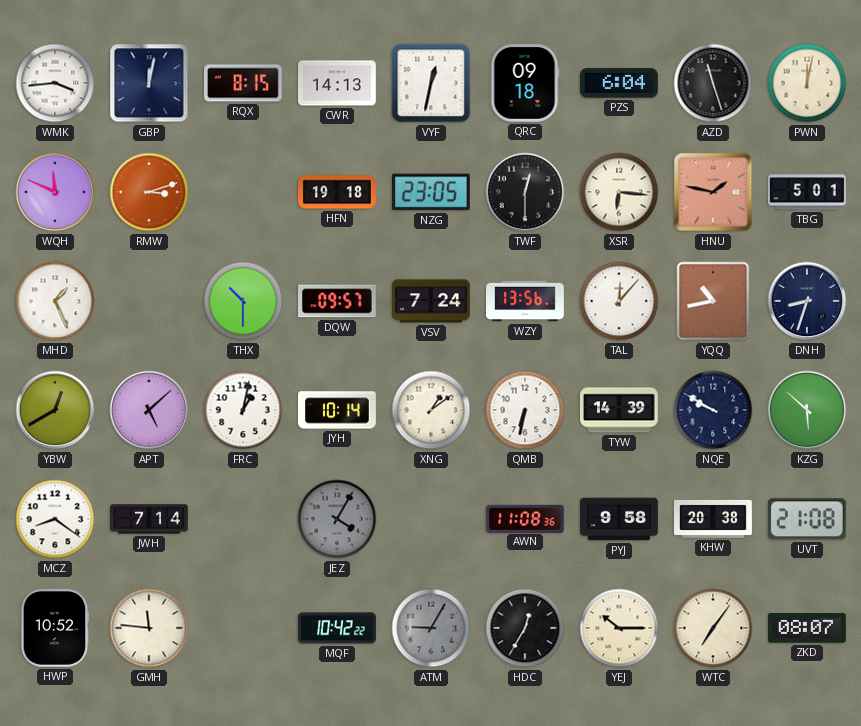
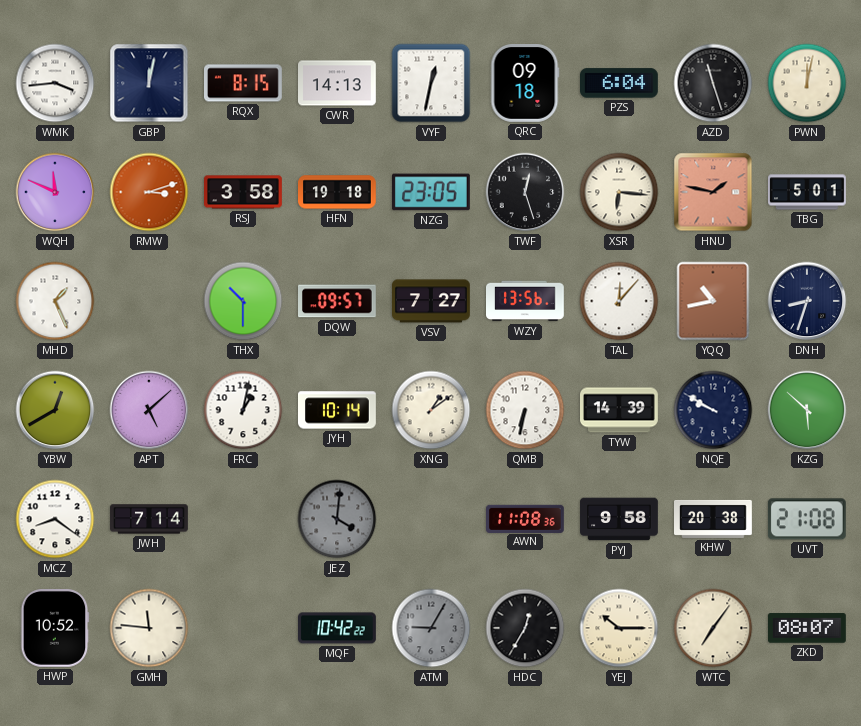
RSJ: none -> 3:58
TWF: 12:30 -> 12:27
VSV: 7:24 -> 7:27
JEZ: 4:05 -> 4:01
